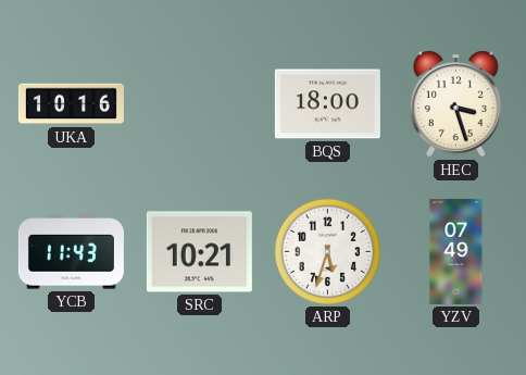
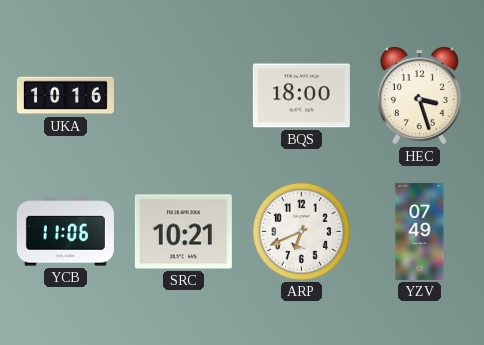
YCB: 11:43 -> 11:06
ARP: 5:33 -> 6:41
